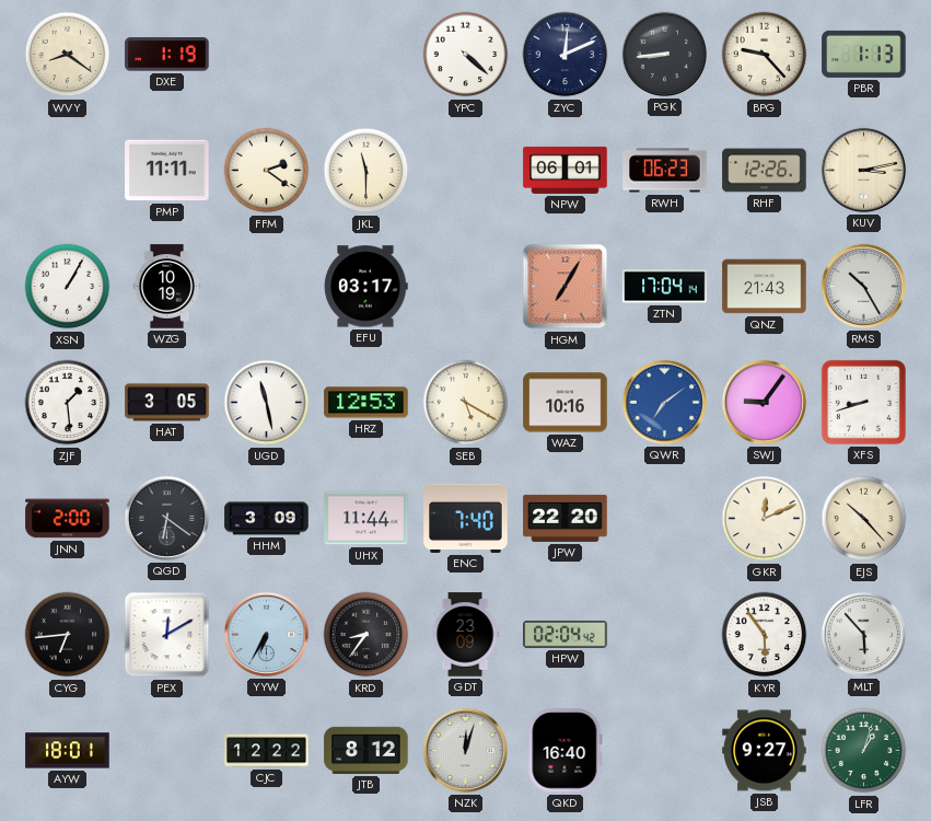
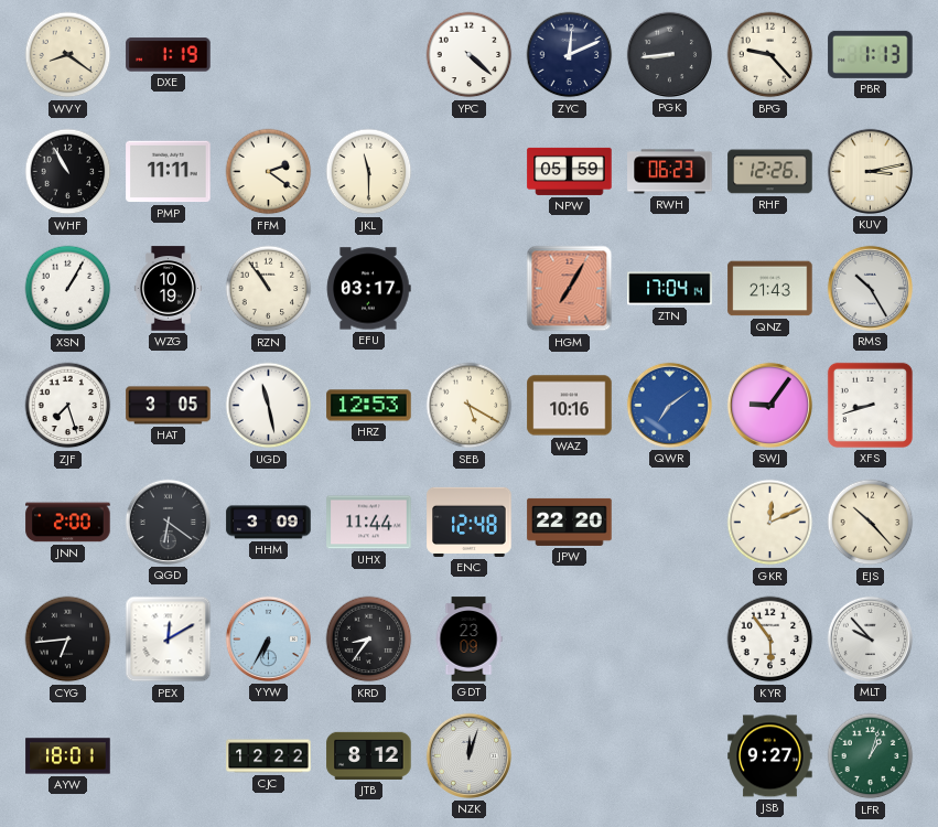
WHF: none -> 10:55
NPW: 06:01 -> 05:59
RZN: none -> 10:54
ZJF: 1:29 -> 7:27
ENC: 7:40 -> 12:48
HPW: 02:04 -> none
MLT: 5:53 -> 9:53
QKD: 16:40 -> none
